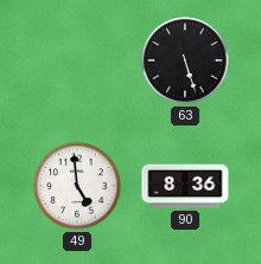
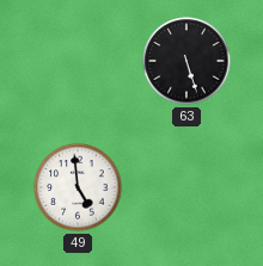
90: 8:36 -> none
